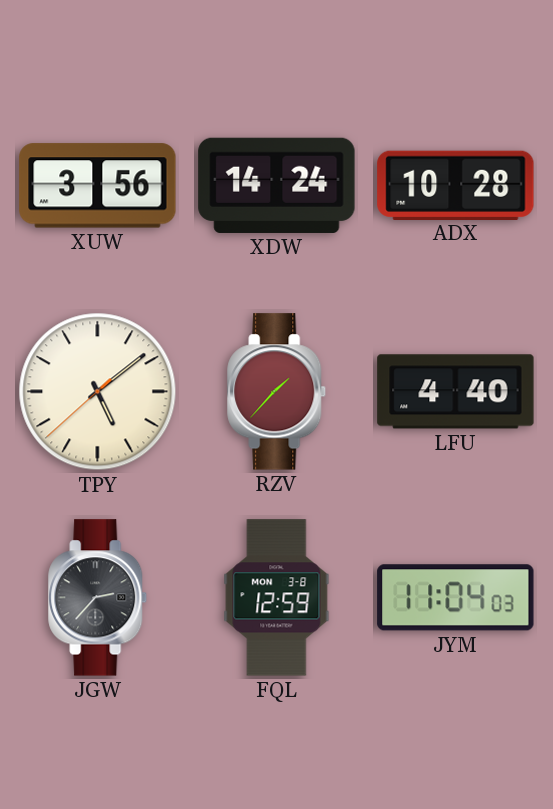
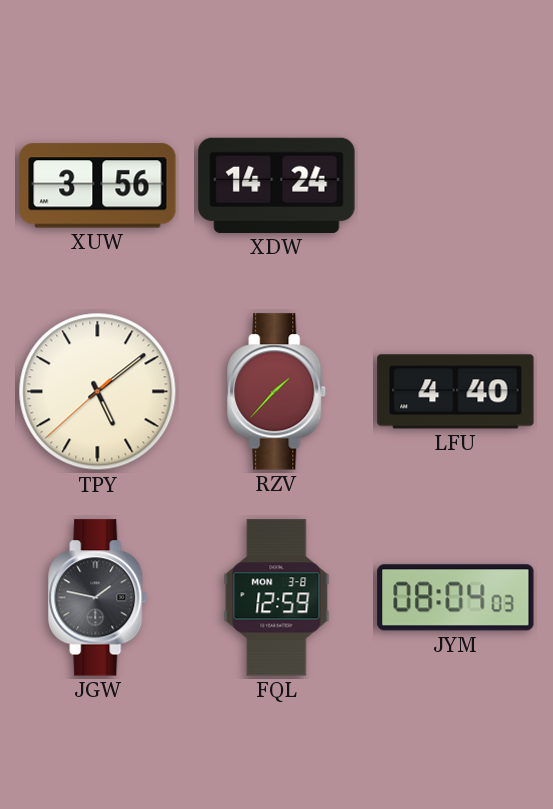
ADX: 10:28 -> none
JGW: 2:37 -> 1:47
JYM: 11:04 -> 08:04
